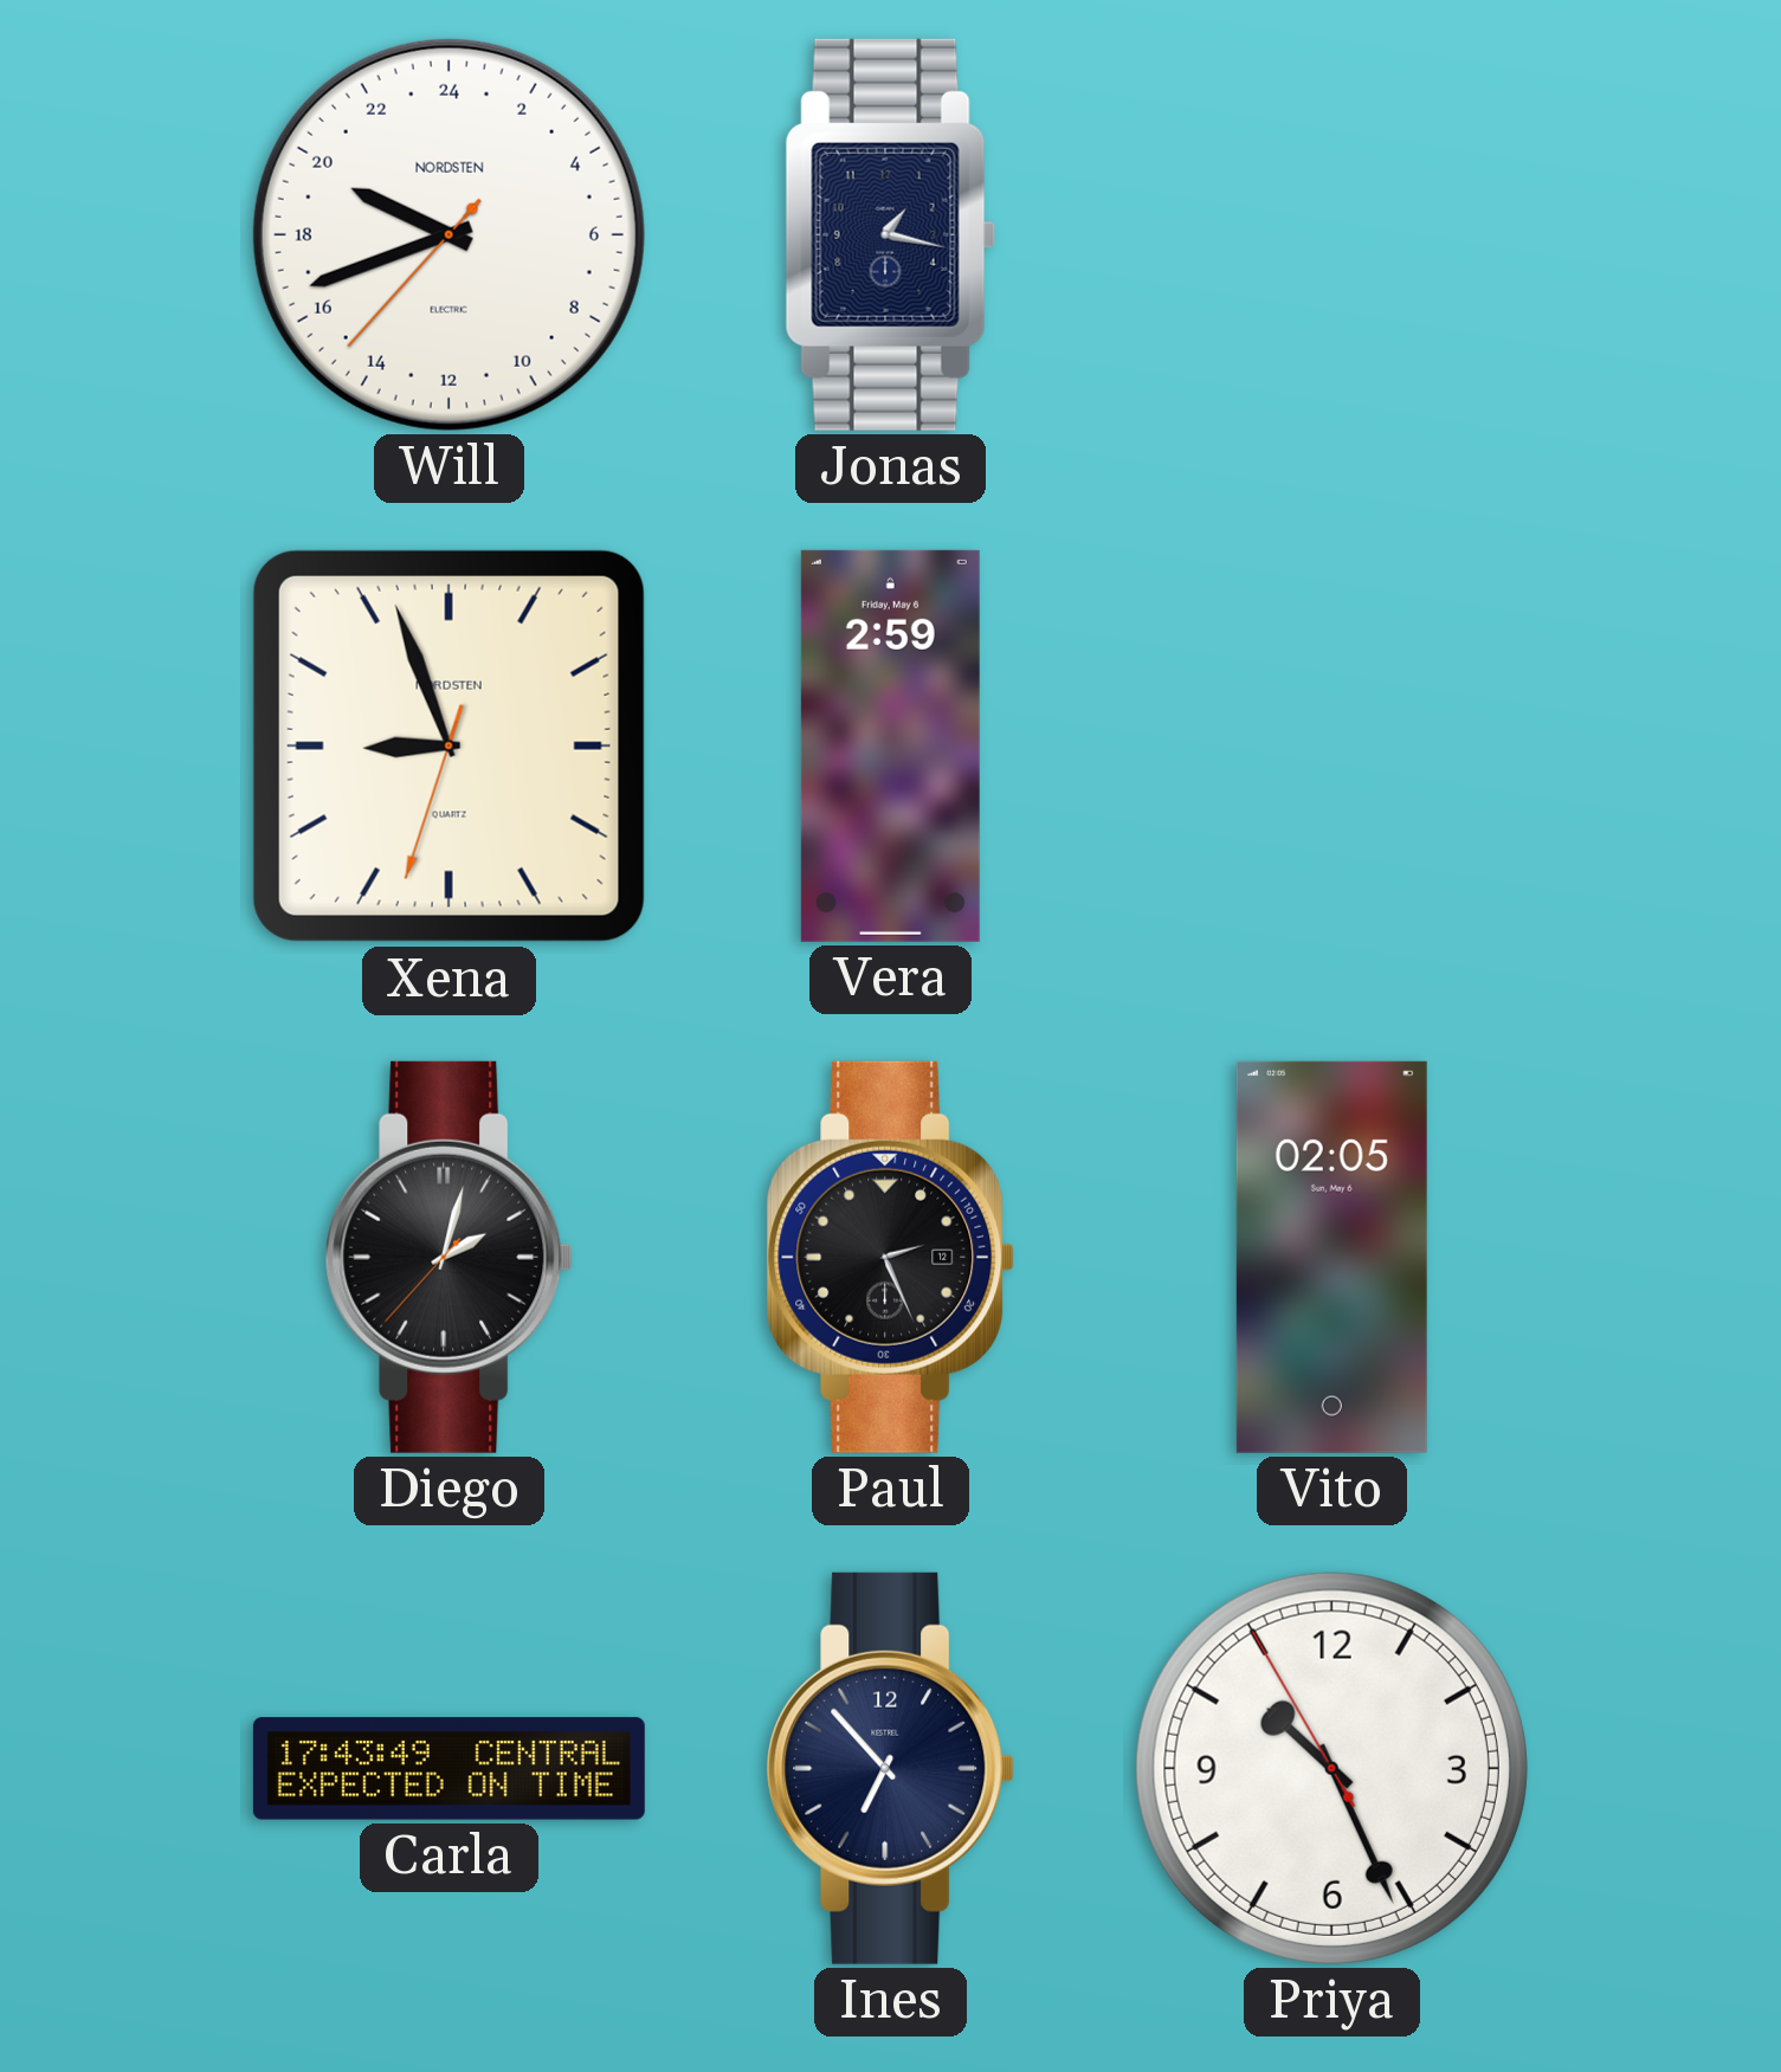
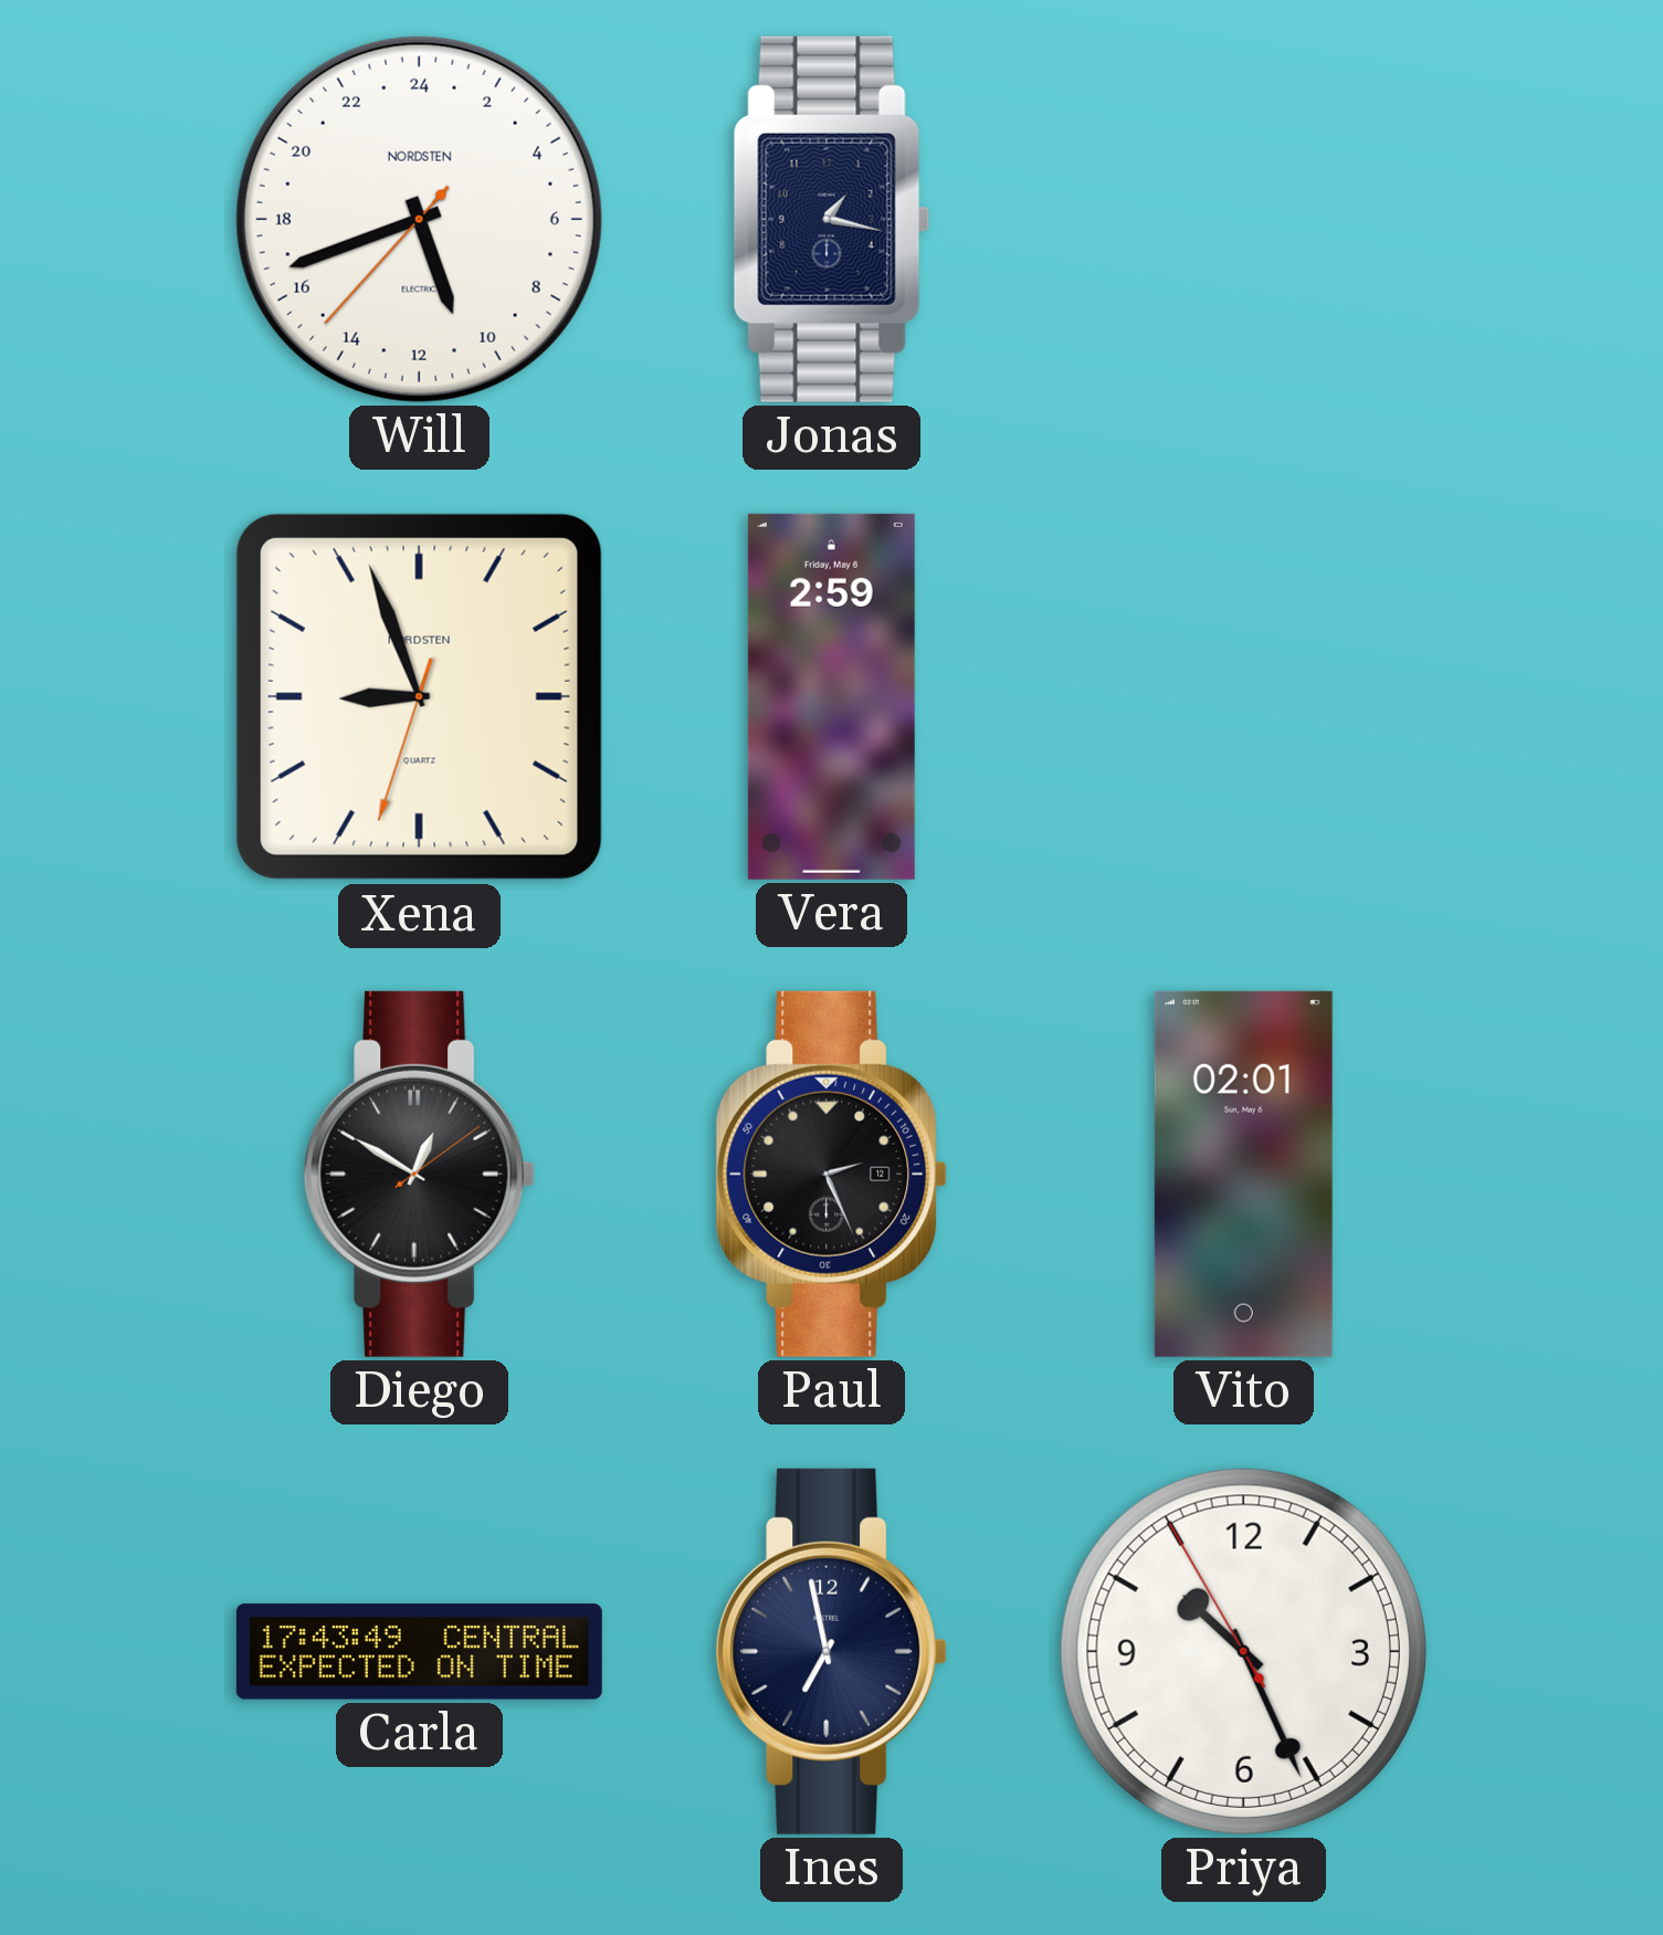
Will: 19:41 -> 10:41
Diego: 2:02 -> 12:50
Vito: 02:05 -> 02:01
Ines: 6:53 -> 6:58
